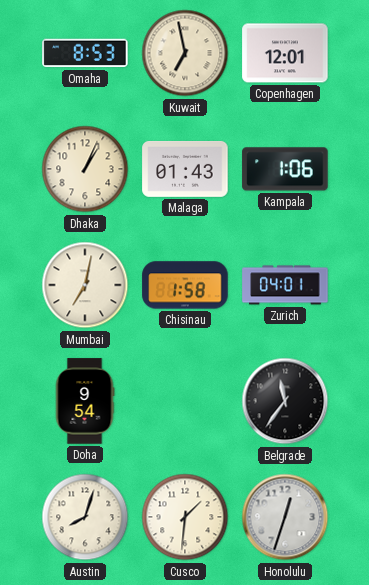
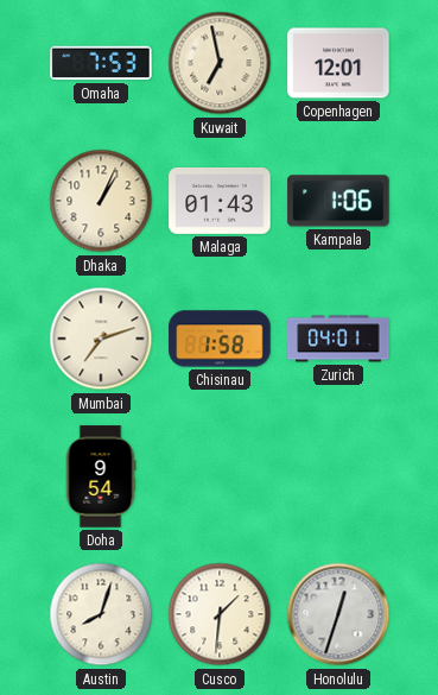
Omaha: 8:53 -> 7:53
Mumbai: 7:02 -> 7:12
Belgrade: 11:36 -> none
